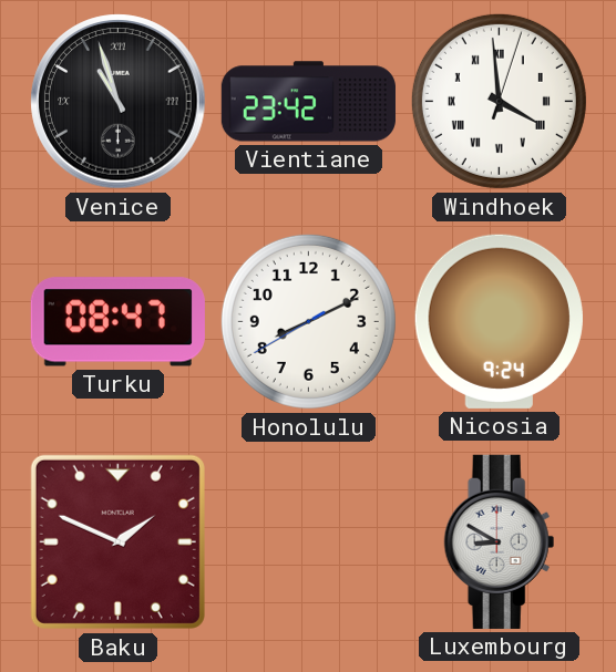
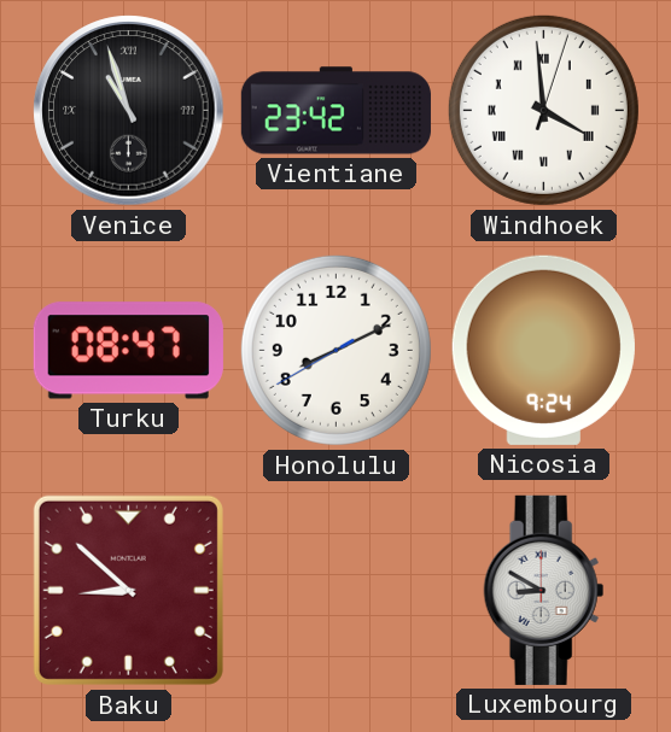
Baku: 1:49 -> 8:52
